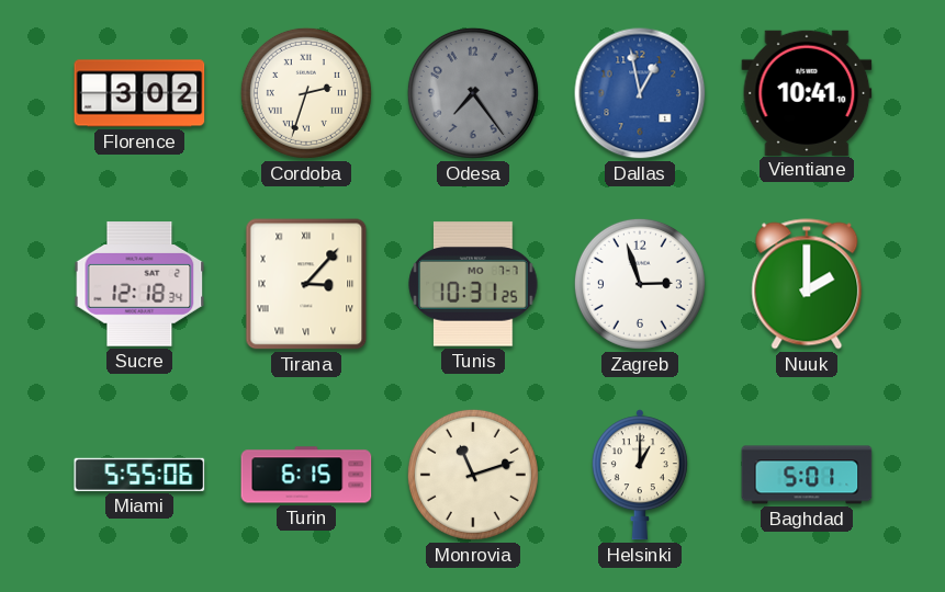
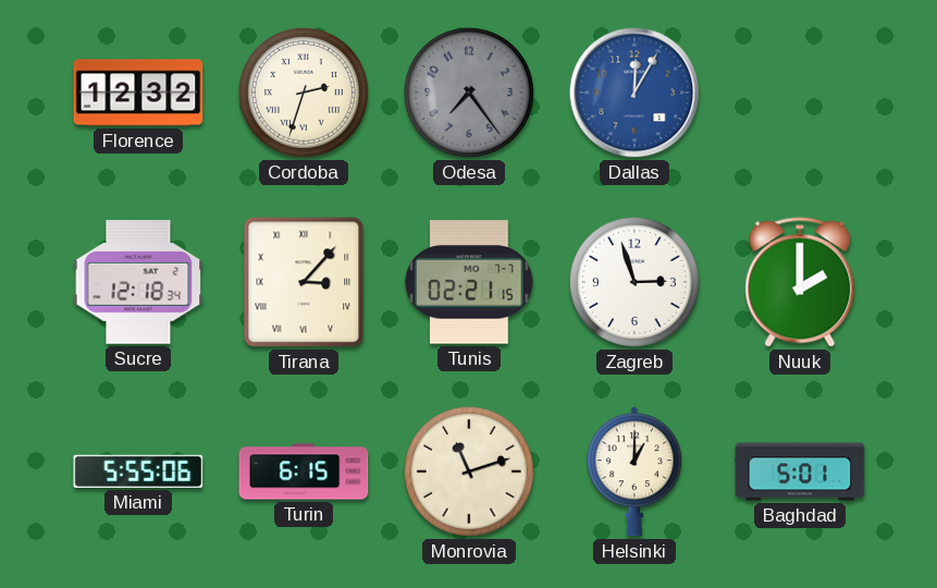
Florence: 3:02 -> 12:32
Dallas: 12:58 -> 12:05
Vientiane: 10:41 -> none
Tunis: 10:31 -> 02:21
